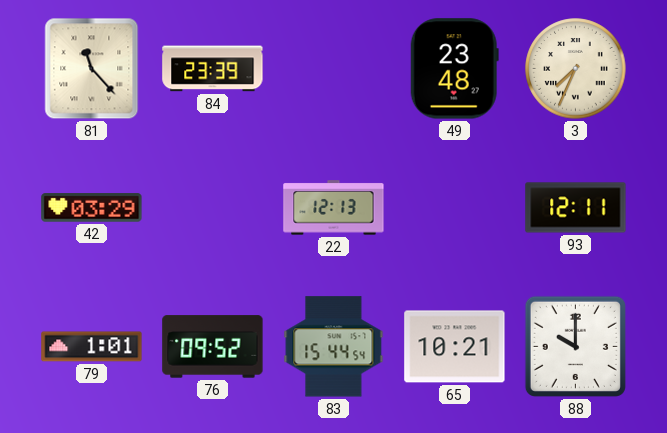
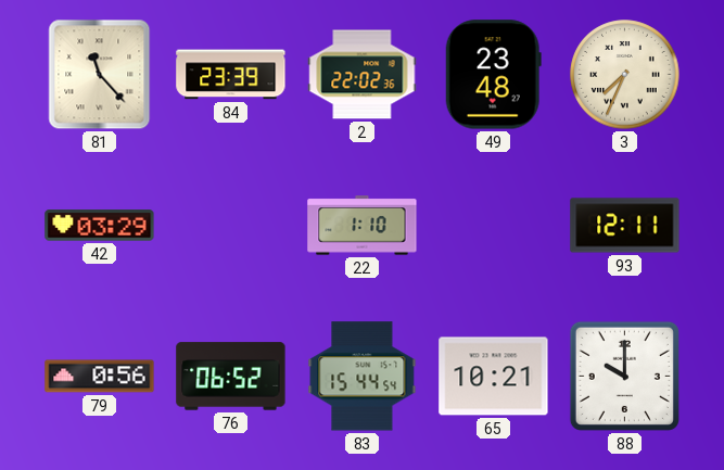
2: none -> 22:02
22: 12:13 -> 1:10
79: 1:01 -> 0:56
76: 09:52 -> 06:52
